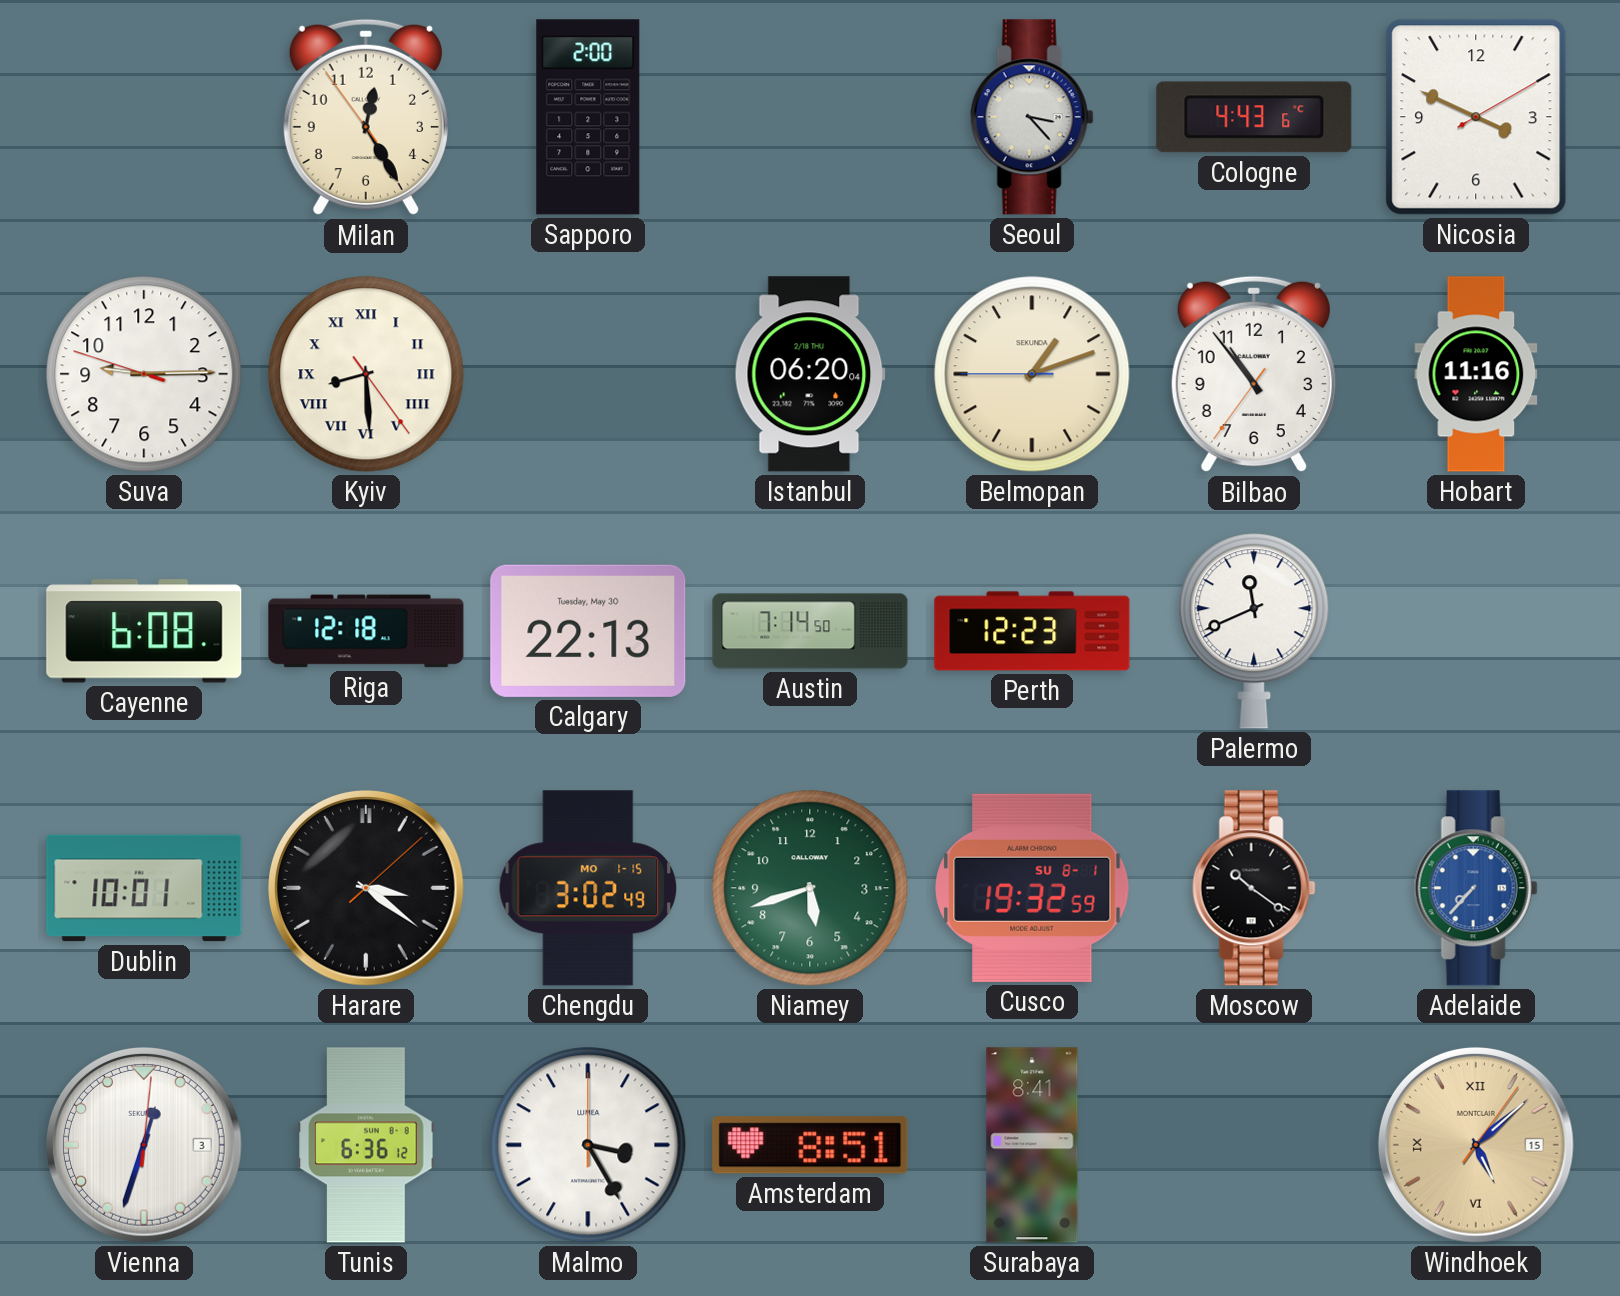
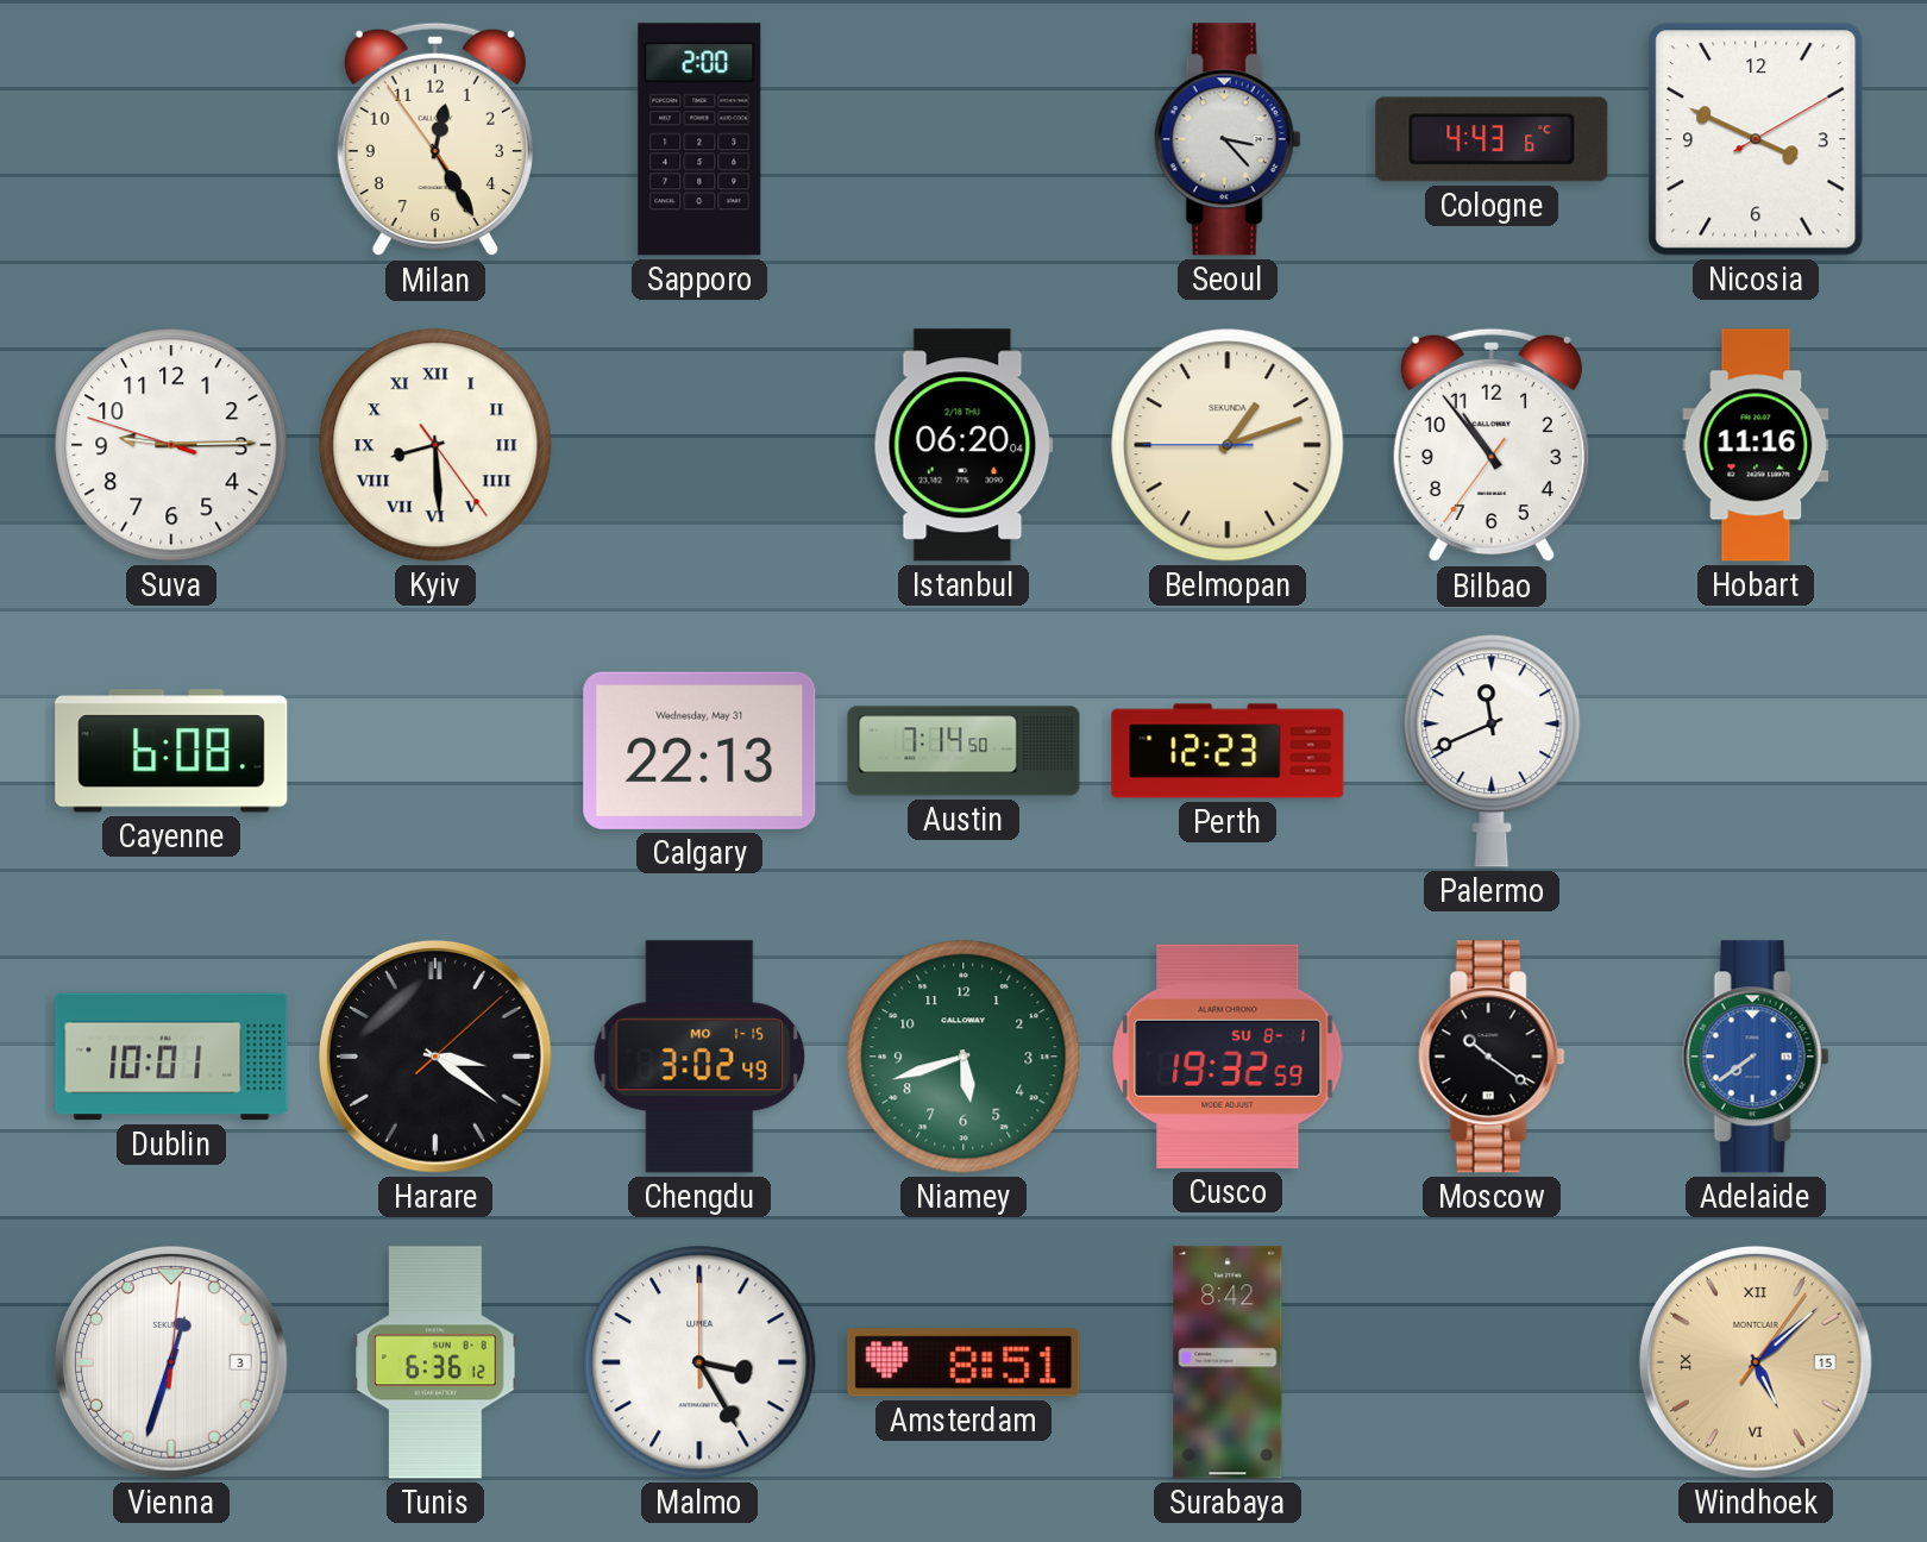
Riga: 12:18 -> none
Calgary date: Tuesday, May 30 -> Wednesday, May 31
Adelaide: 7:37 -> 7:39
Surabaya: 8:41 -> 8:42
